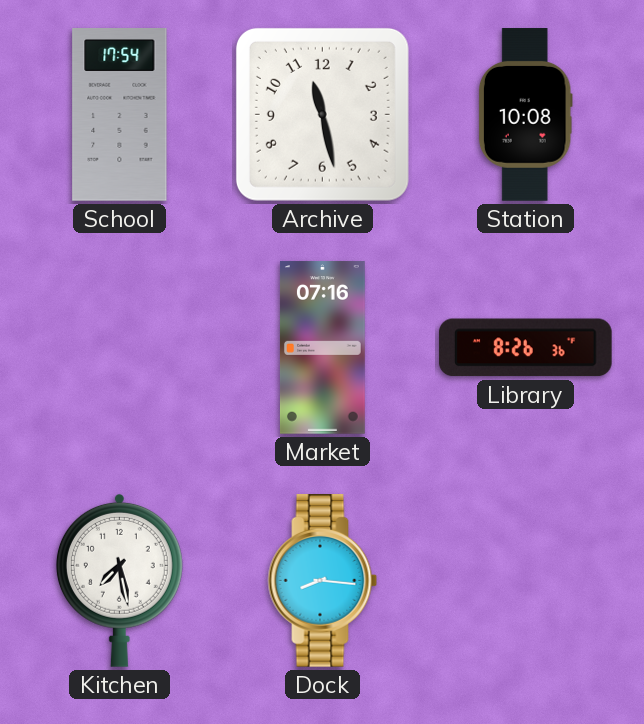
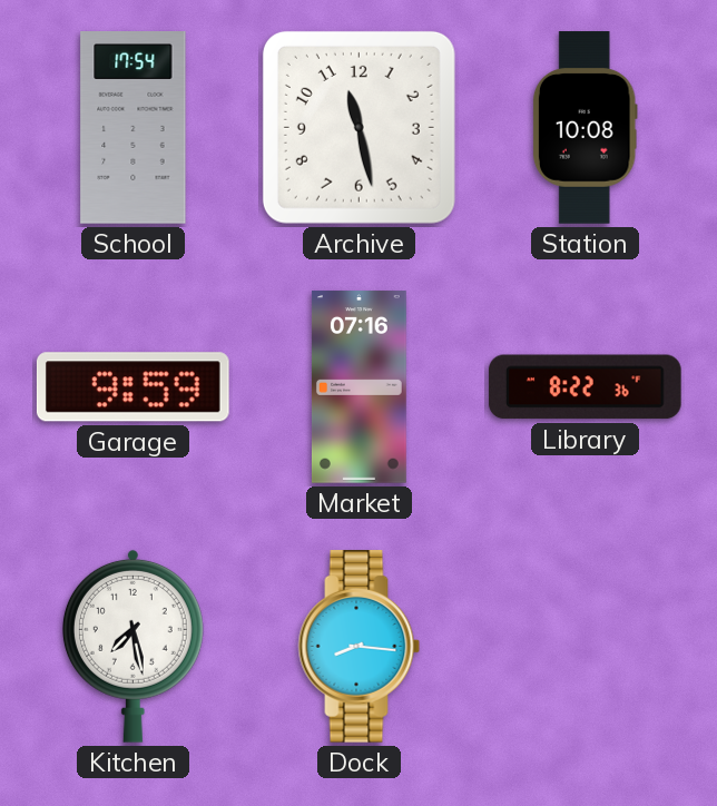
Garage: none -> 9:59
Library: 8:26 -> 8:22
